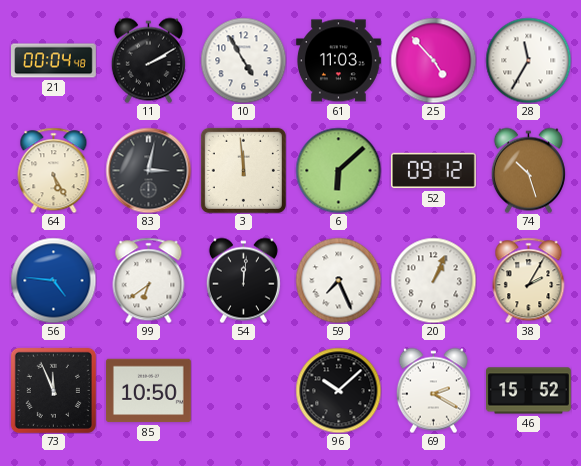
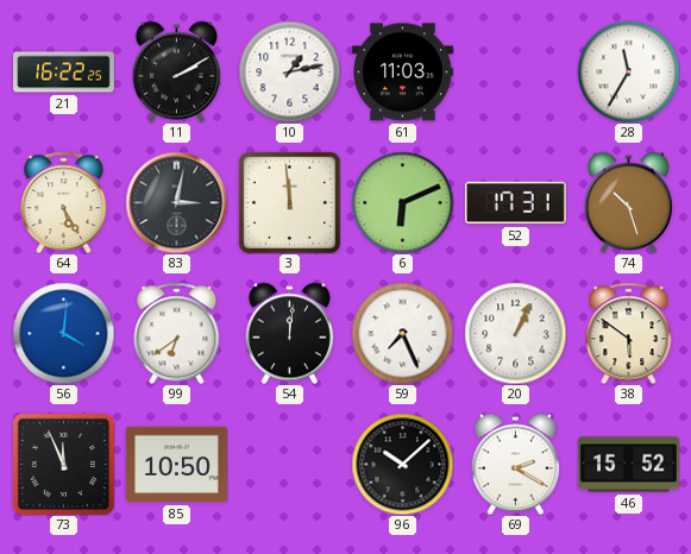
21: 00:04 -> 16:22
10: 4:55 -> 1:13
25: 4:53 -> none
6: 6:08 -> 6:11
52: 09:12 -> 17:31
56: 4:46 -> 4:01
38: 2:05 -> 5:51
